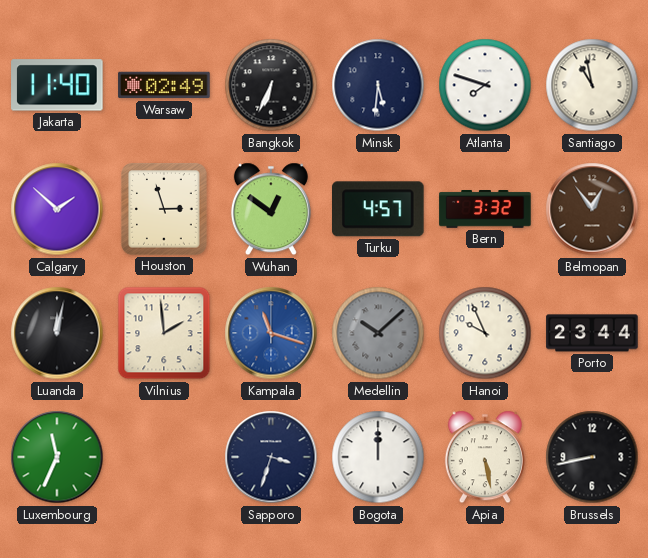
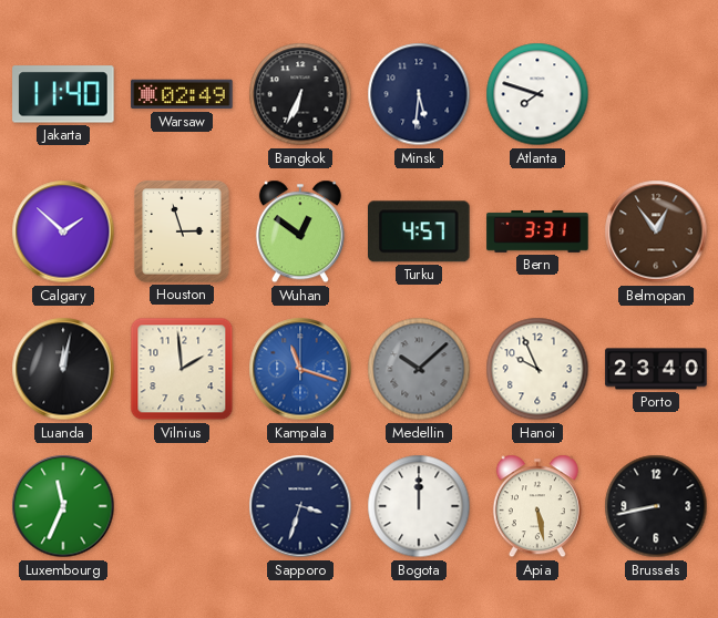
Santiago: 10:58 -> none
Bern: 3:32 -> 3:31
Porto: 23:44 -> 23:40
